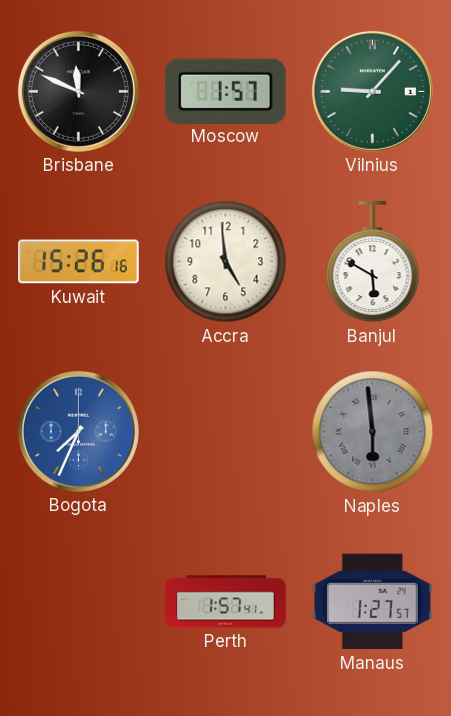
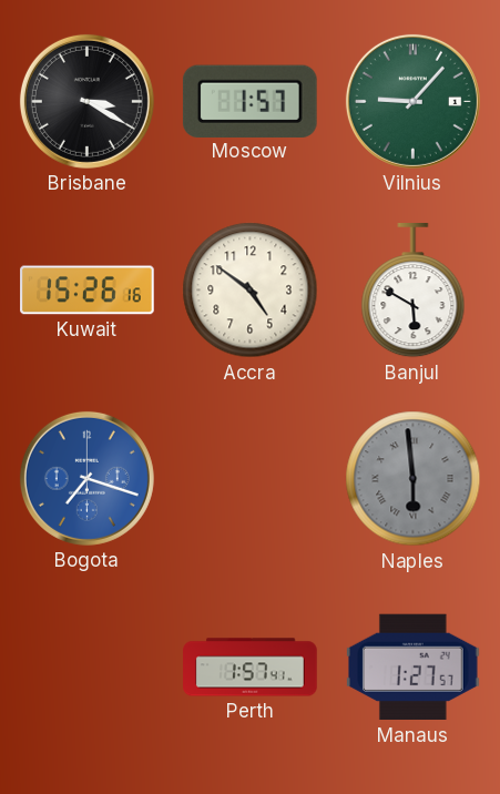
Brisbane: 11:49 -> 3:20
Accra: 4:59 -> 4:51
Bogota: 7:34 -> 7:18
